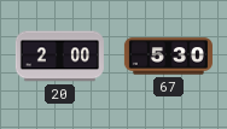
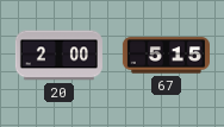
67: 5:30 -> 5:15
